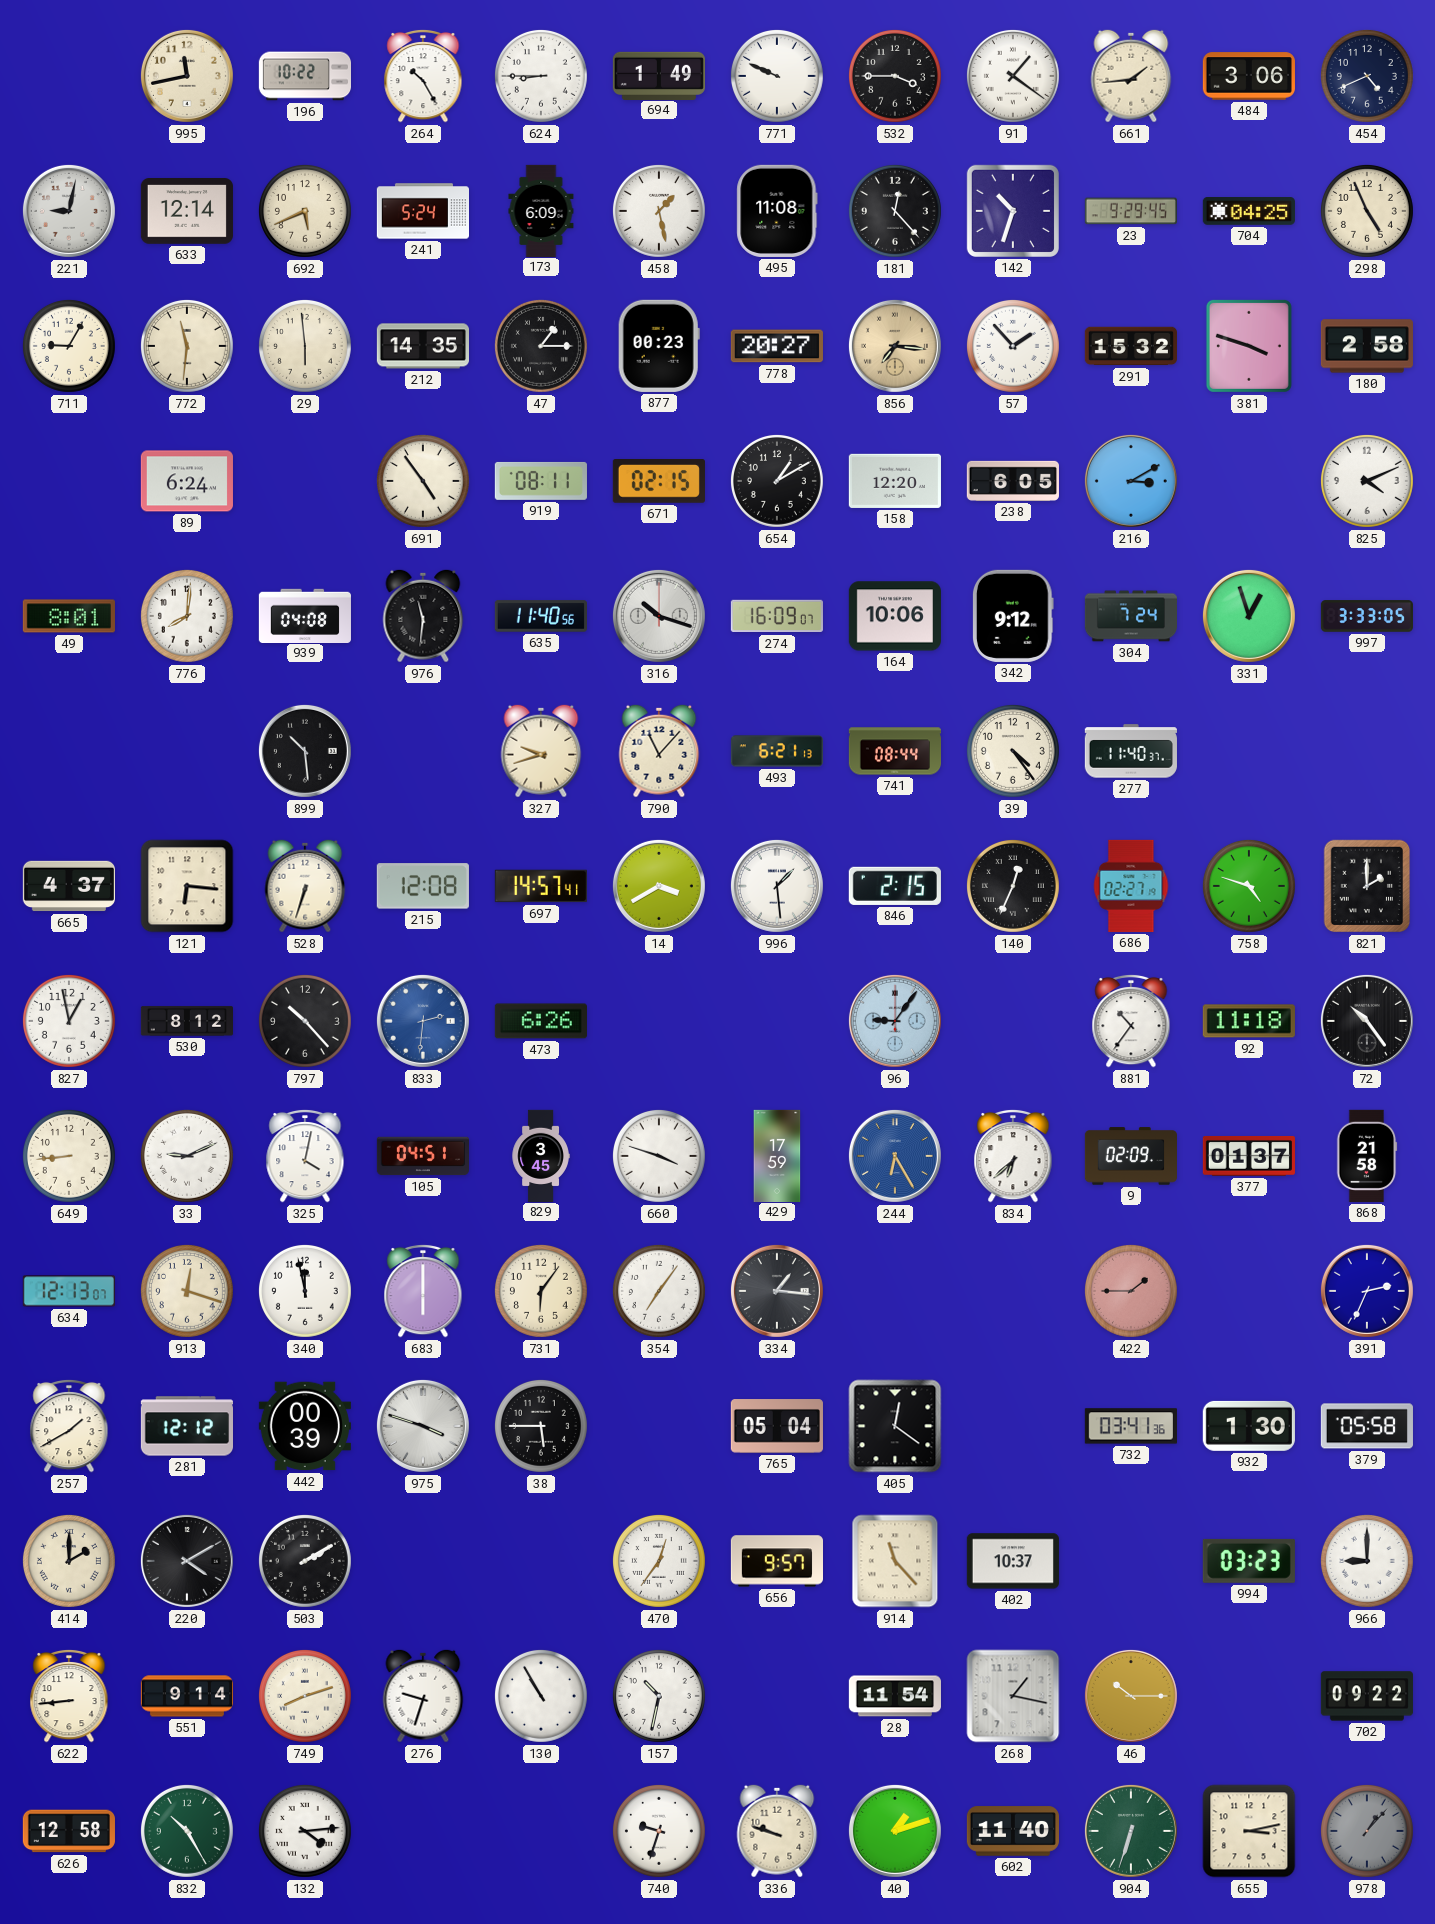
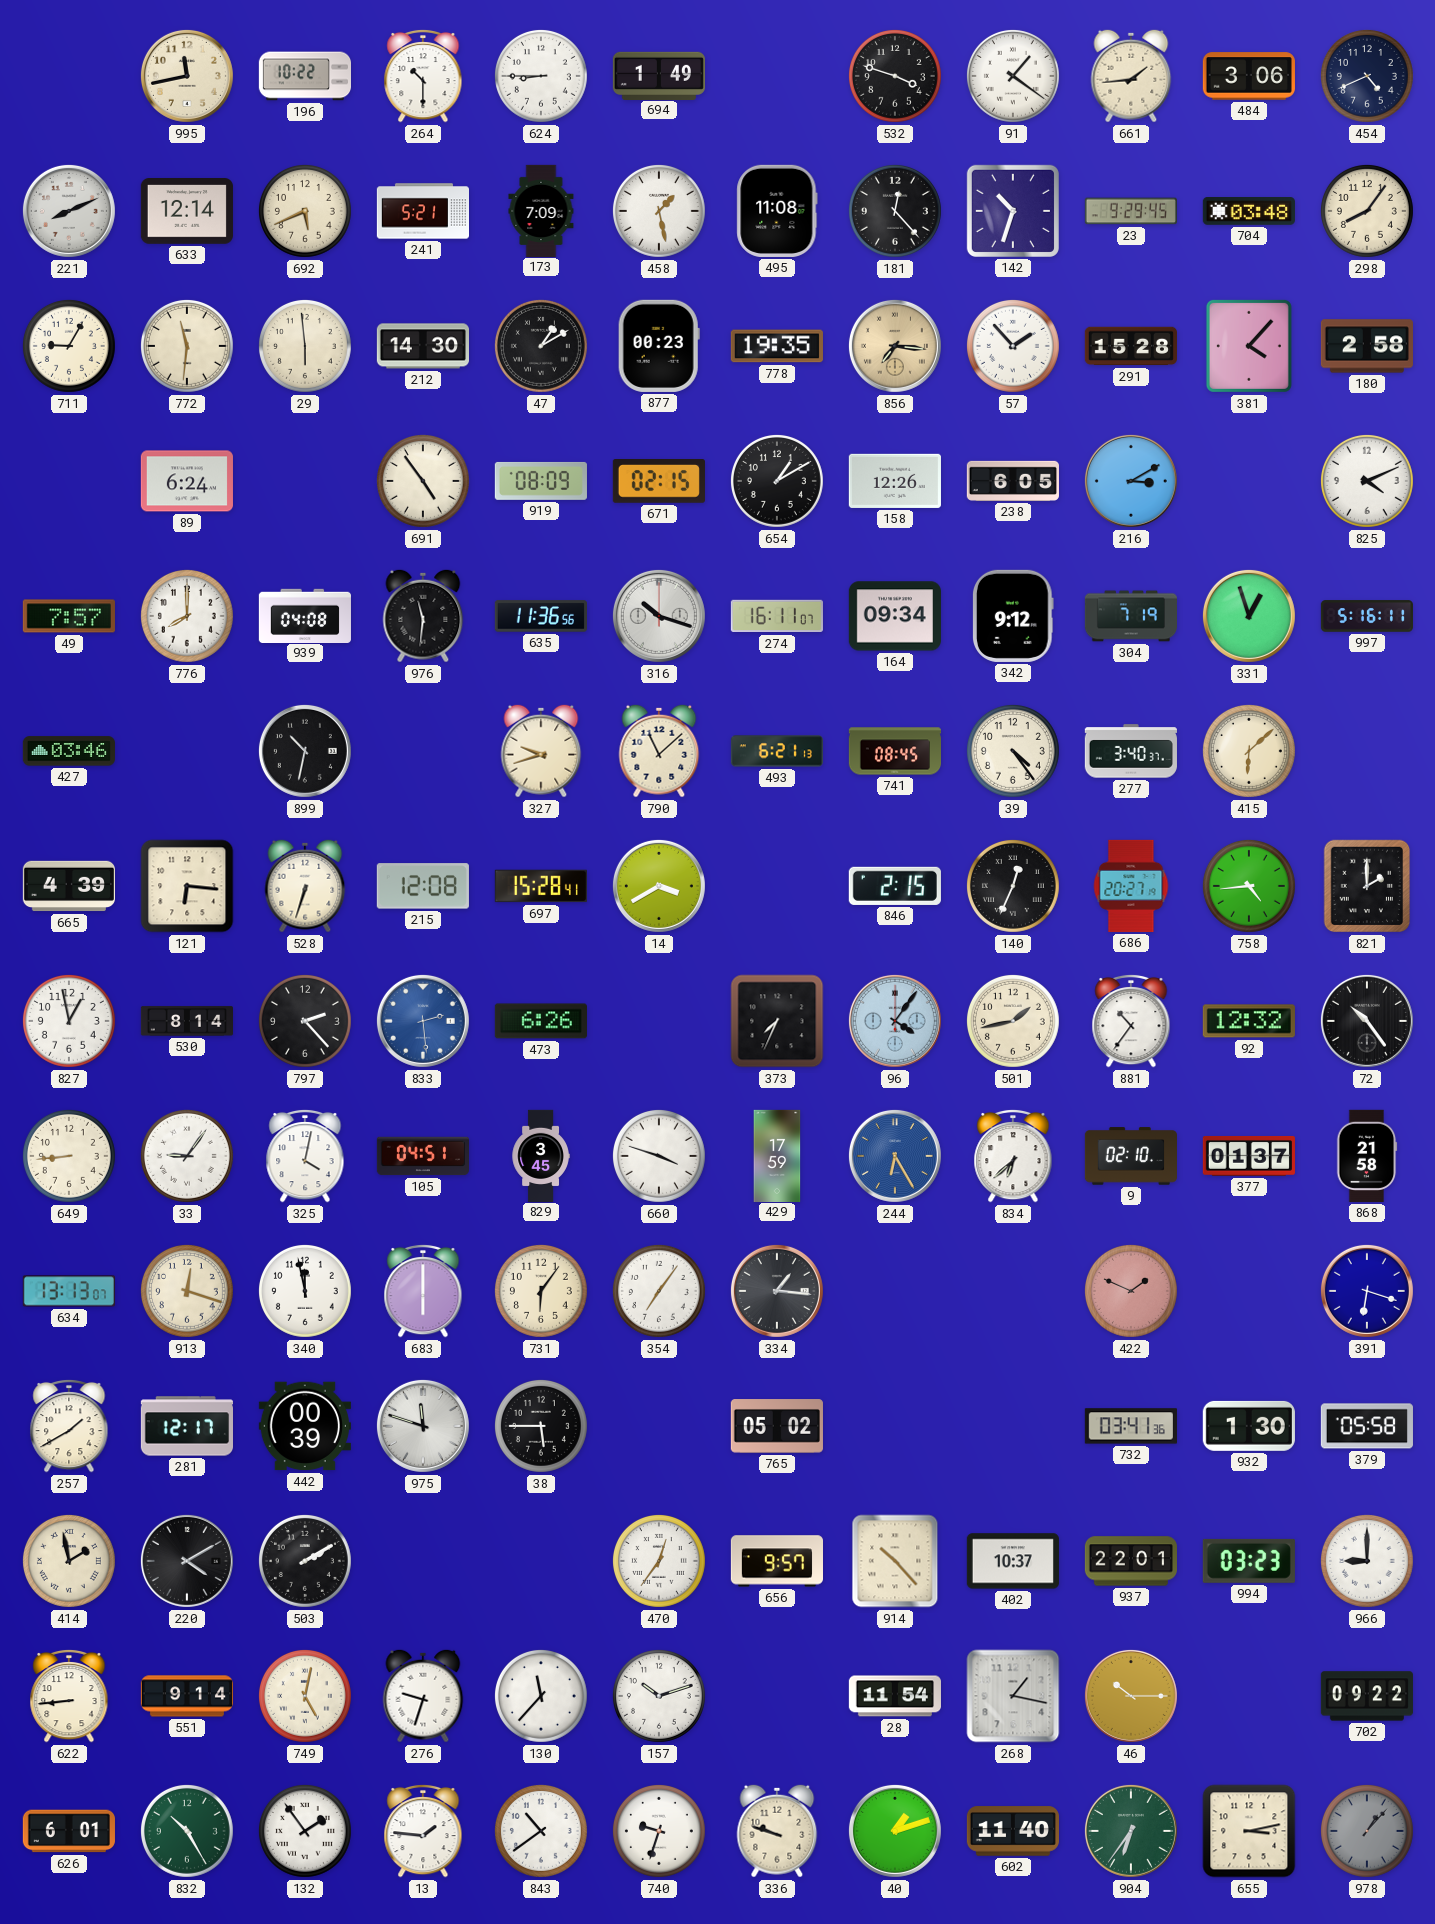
264: 10:25 -> 10:30
771: 9:49 -> none
532: 3:45 -> 3:48
221: 9:02 -> 8:11
241: 5:24 -> 5:21
173: 6:09 -> 7:09
704: 04:25 -> 03:48
298: 4:56 -> 8:06
212: 14:35 -> 14:30
47: 1:15 -> 1:10
778: 20:27 -> 19:35
291: 15:32 -> 15:28
381: 3:48 -> 4:07
919: 08:11 -> 08:09
158: 12:20 -> 12:26
49: 8:01 -> 7:57
776: 8:01 -> 8:00
635: 11:40 -> 11:36
274: 16:09 -> 16:11
164: 10:06 -> 09:34
304: 7:24 -> 7:19
997: 3:33 -> 5:16
427: none -> 03:46
899: 10:29 -> 10:32
790: 11:07 -> 11:08
741: 08:44 -> 08:45
277: 11:40 -> 3:40
415: none -> 6:08
665: 4:37 -> 4:39
697: 14:57 -> 15:28
996: 1:29 -> none
686: 02:27 -> 20:27
758: 4:48 -> 4:44
530: 8:12 -> 8:14
797: 10:23 -> 2:23
833: 2:31 -> 2:29
373: none -> 7:34
96: 9:06 -> 4:06
501: none -> 1:43
92: 11:18 -> 12:32
33: 9:11 -> 9:06
9: 02:09 -> 02:10
634: 12:13 -> 13:13
422: 1:45 -> 1:49
391: 2:34 -> 6:18
281: 12:12 -> 12:17
975: 3:48 -> 11:48
765: 05:04 -> 05:02
405: 12:21 -> none
414: 2:00 -> 1:58
914: 11:23 -> 10:23
937: none -> 22:01
749: 8:12 -> 5:02
130: 10:55 -> 11:37
157: 10:32 -> 10:12
626: 12:58 -> 6:01
132: 4:14 -> 1:54
13: none -> 1:46
843: none -> 10:39
904: 6:33 -> 6:36
